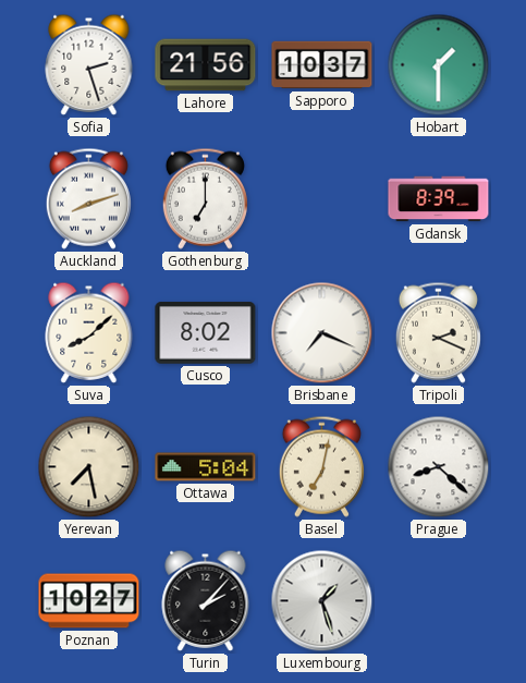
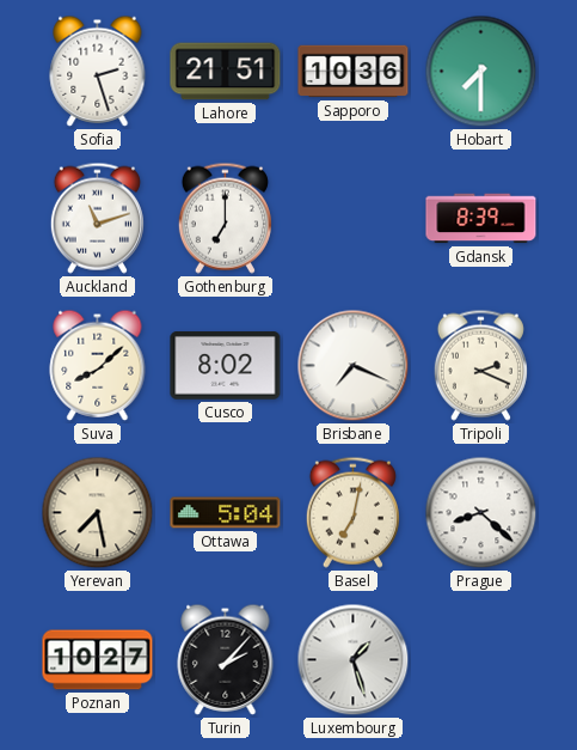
Lahore: 21:56 -> 21:51
Sapporo: 10:37 -> 10:36
Hobart: 1:30 -> 7:30
Auckland: 8:12 -> 11:12
